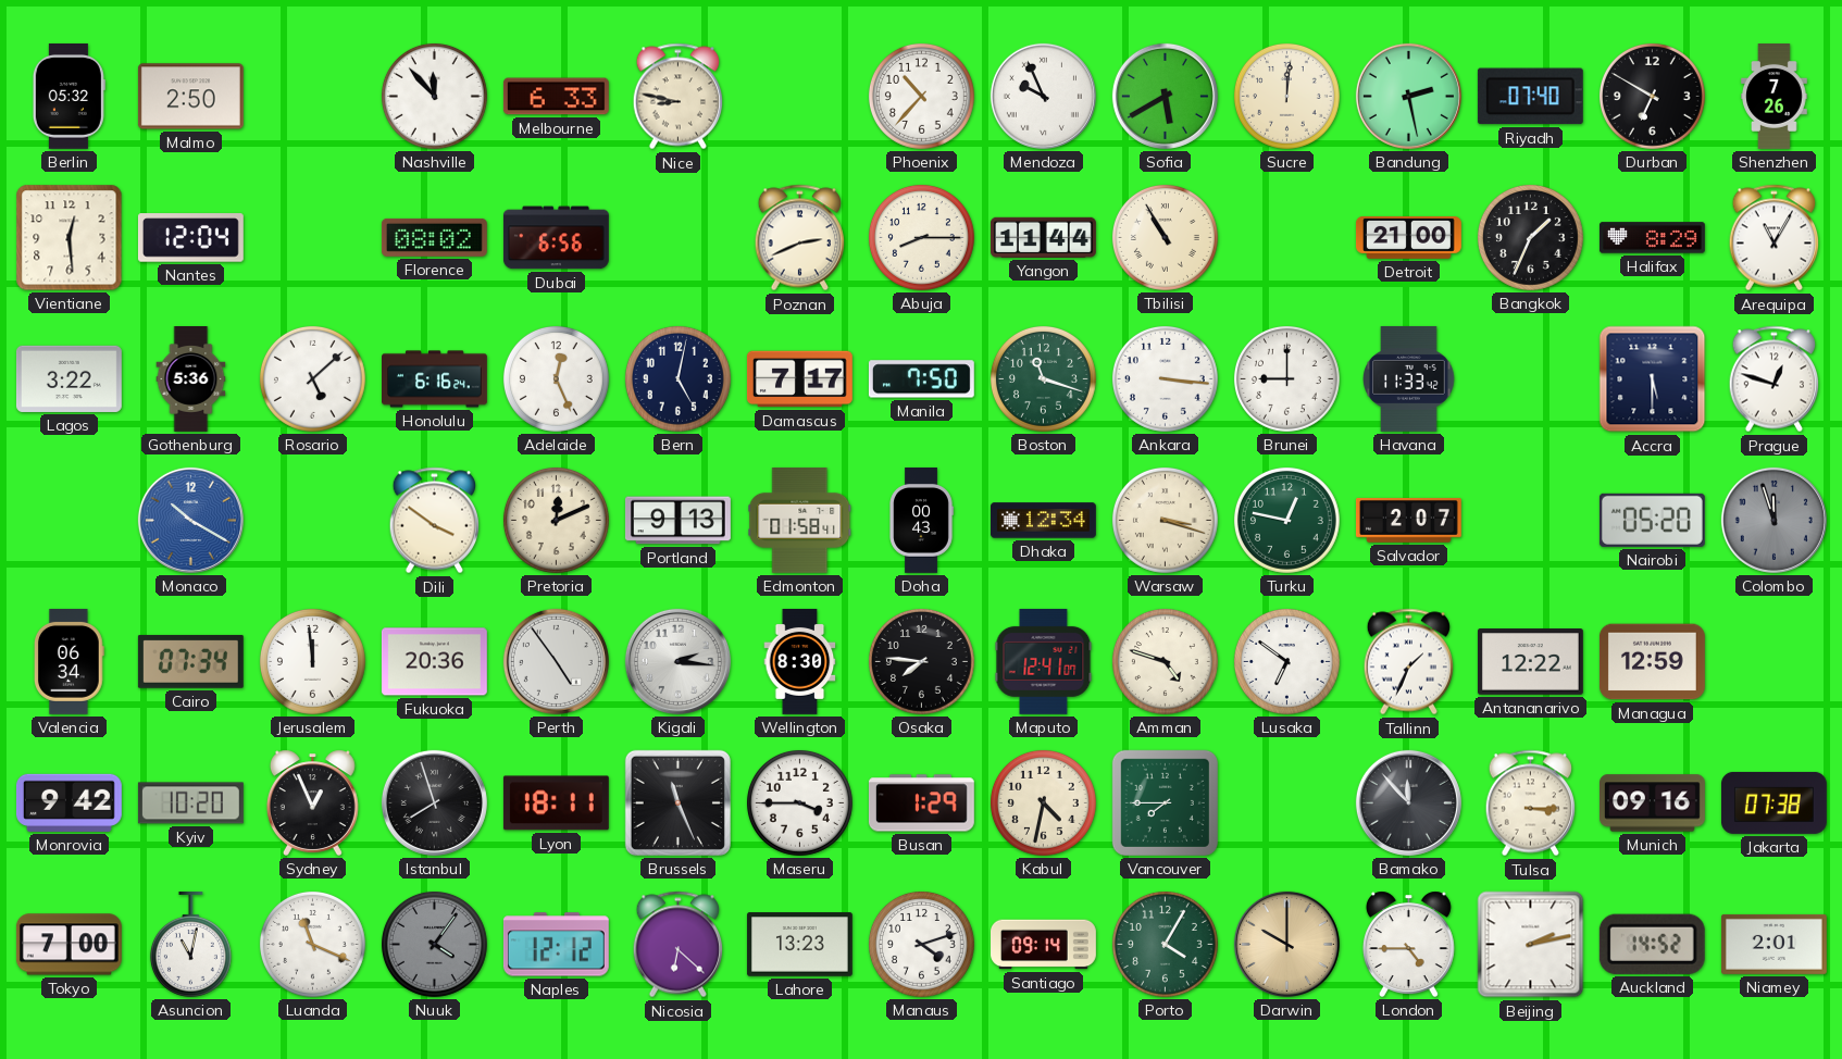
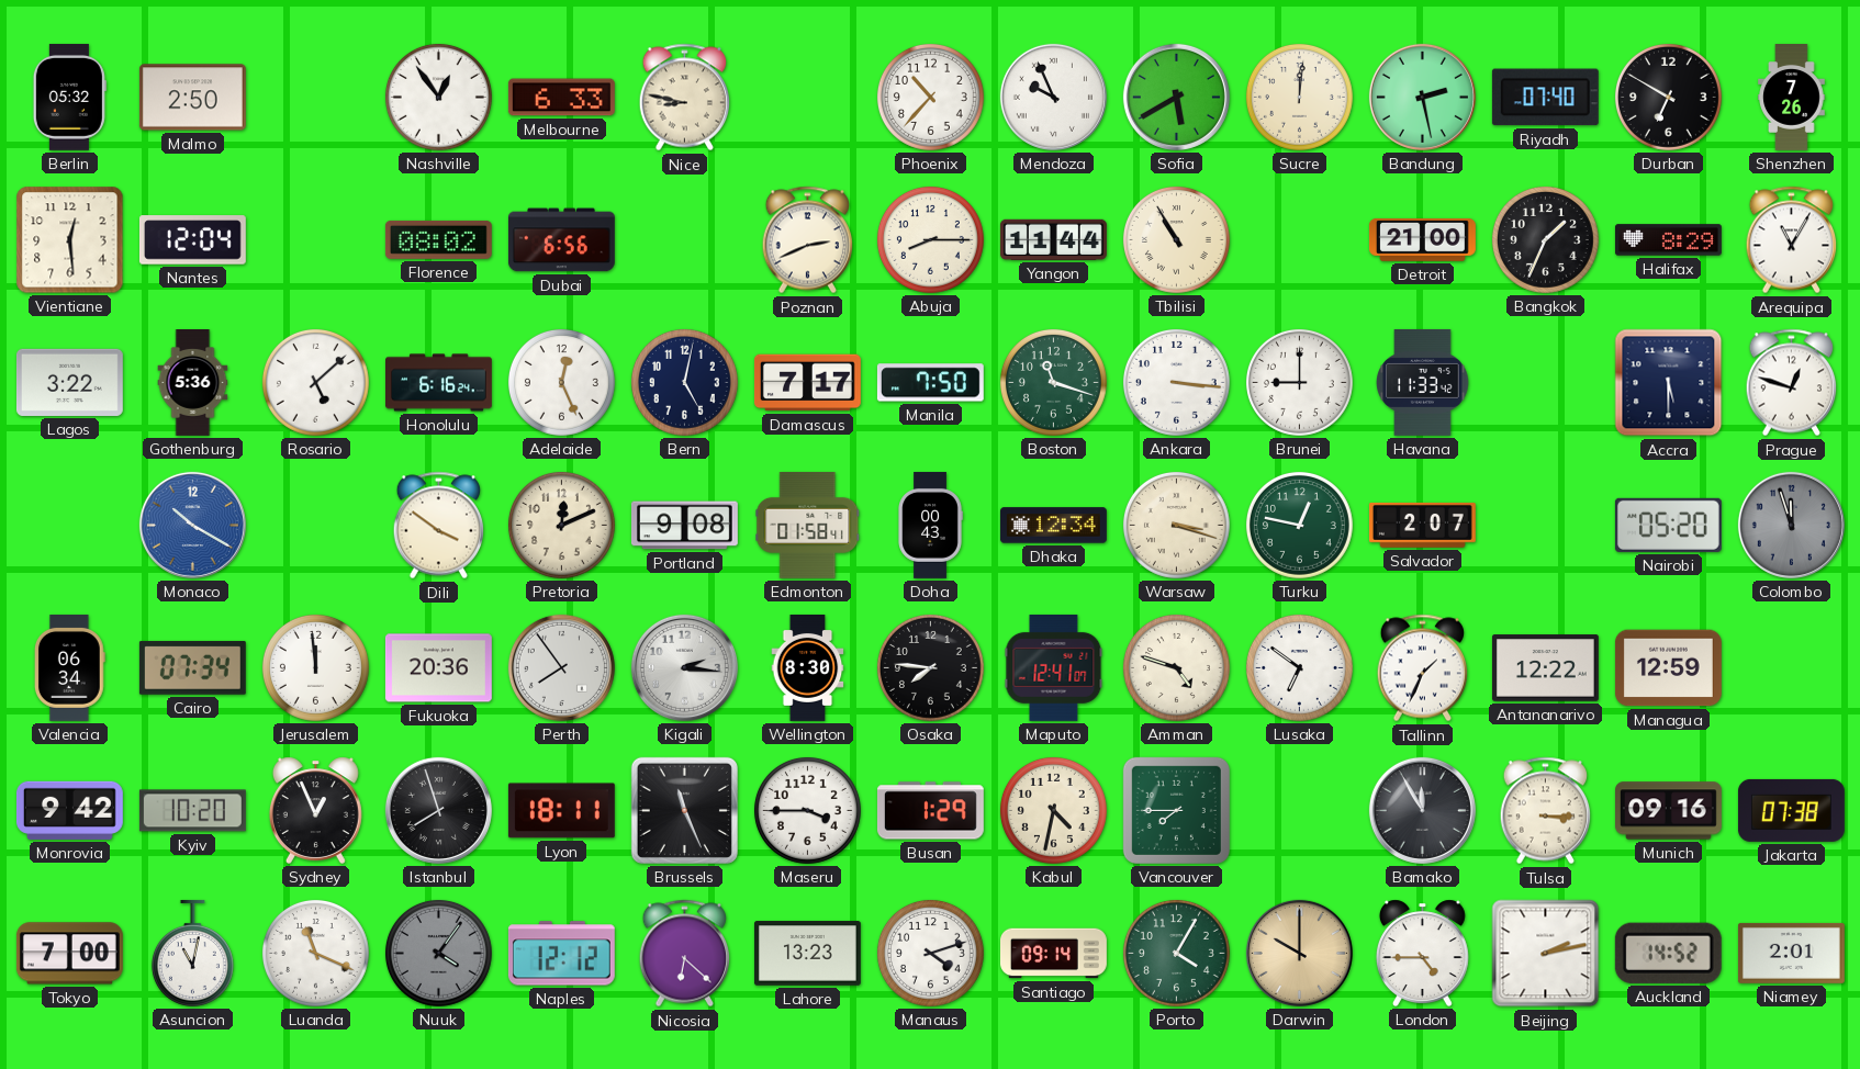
Nashville: 11:53 -> 12:54
Portland: 9:13 -> 9:08
Perth: 4:54 -> 7:54
Bamako: 11:53 -> 11:55
